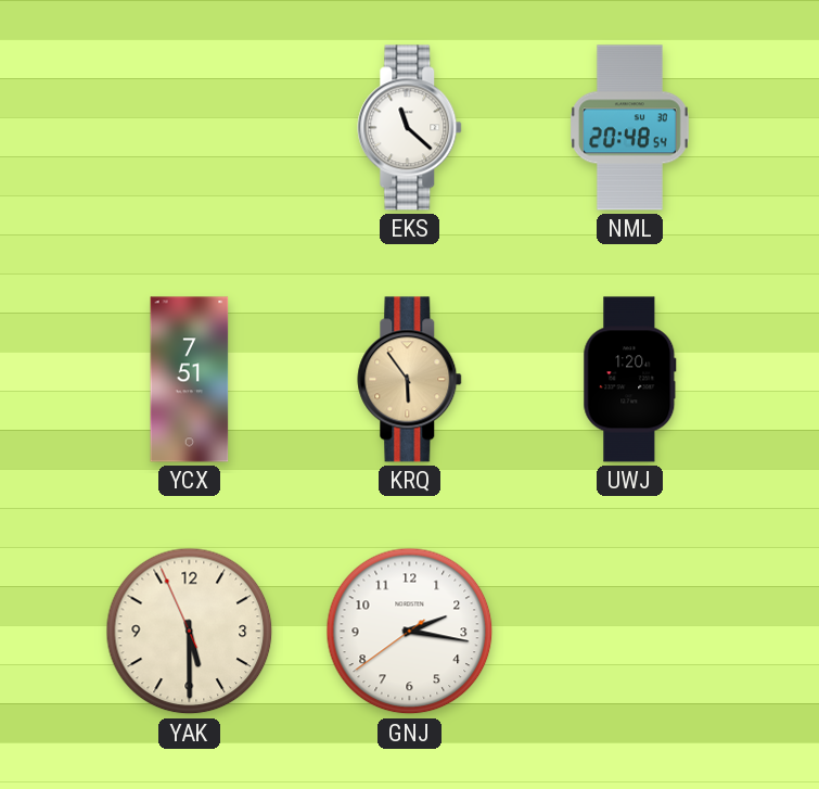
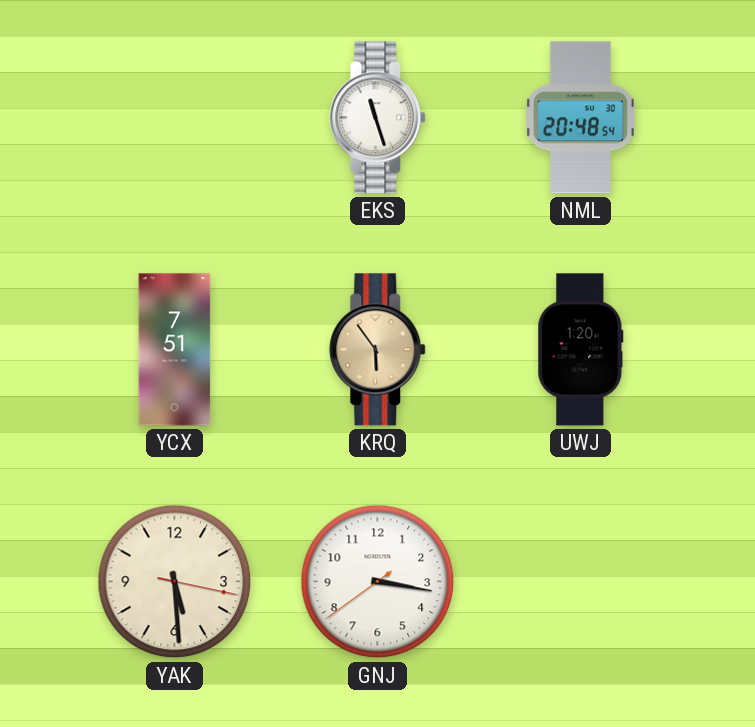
EKS: 11:22 -> 11:27
YAK: 5:29:56 -> 5:29:17
GNJ: 2:16 -> 3:16
